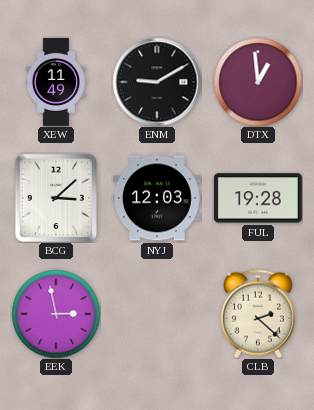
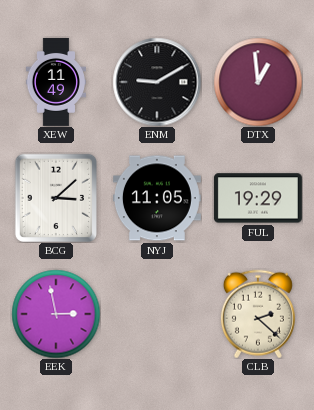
NYJ: 12:03 -> 11:05
FUL: 19:28 -> 19:29
